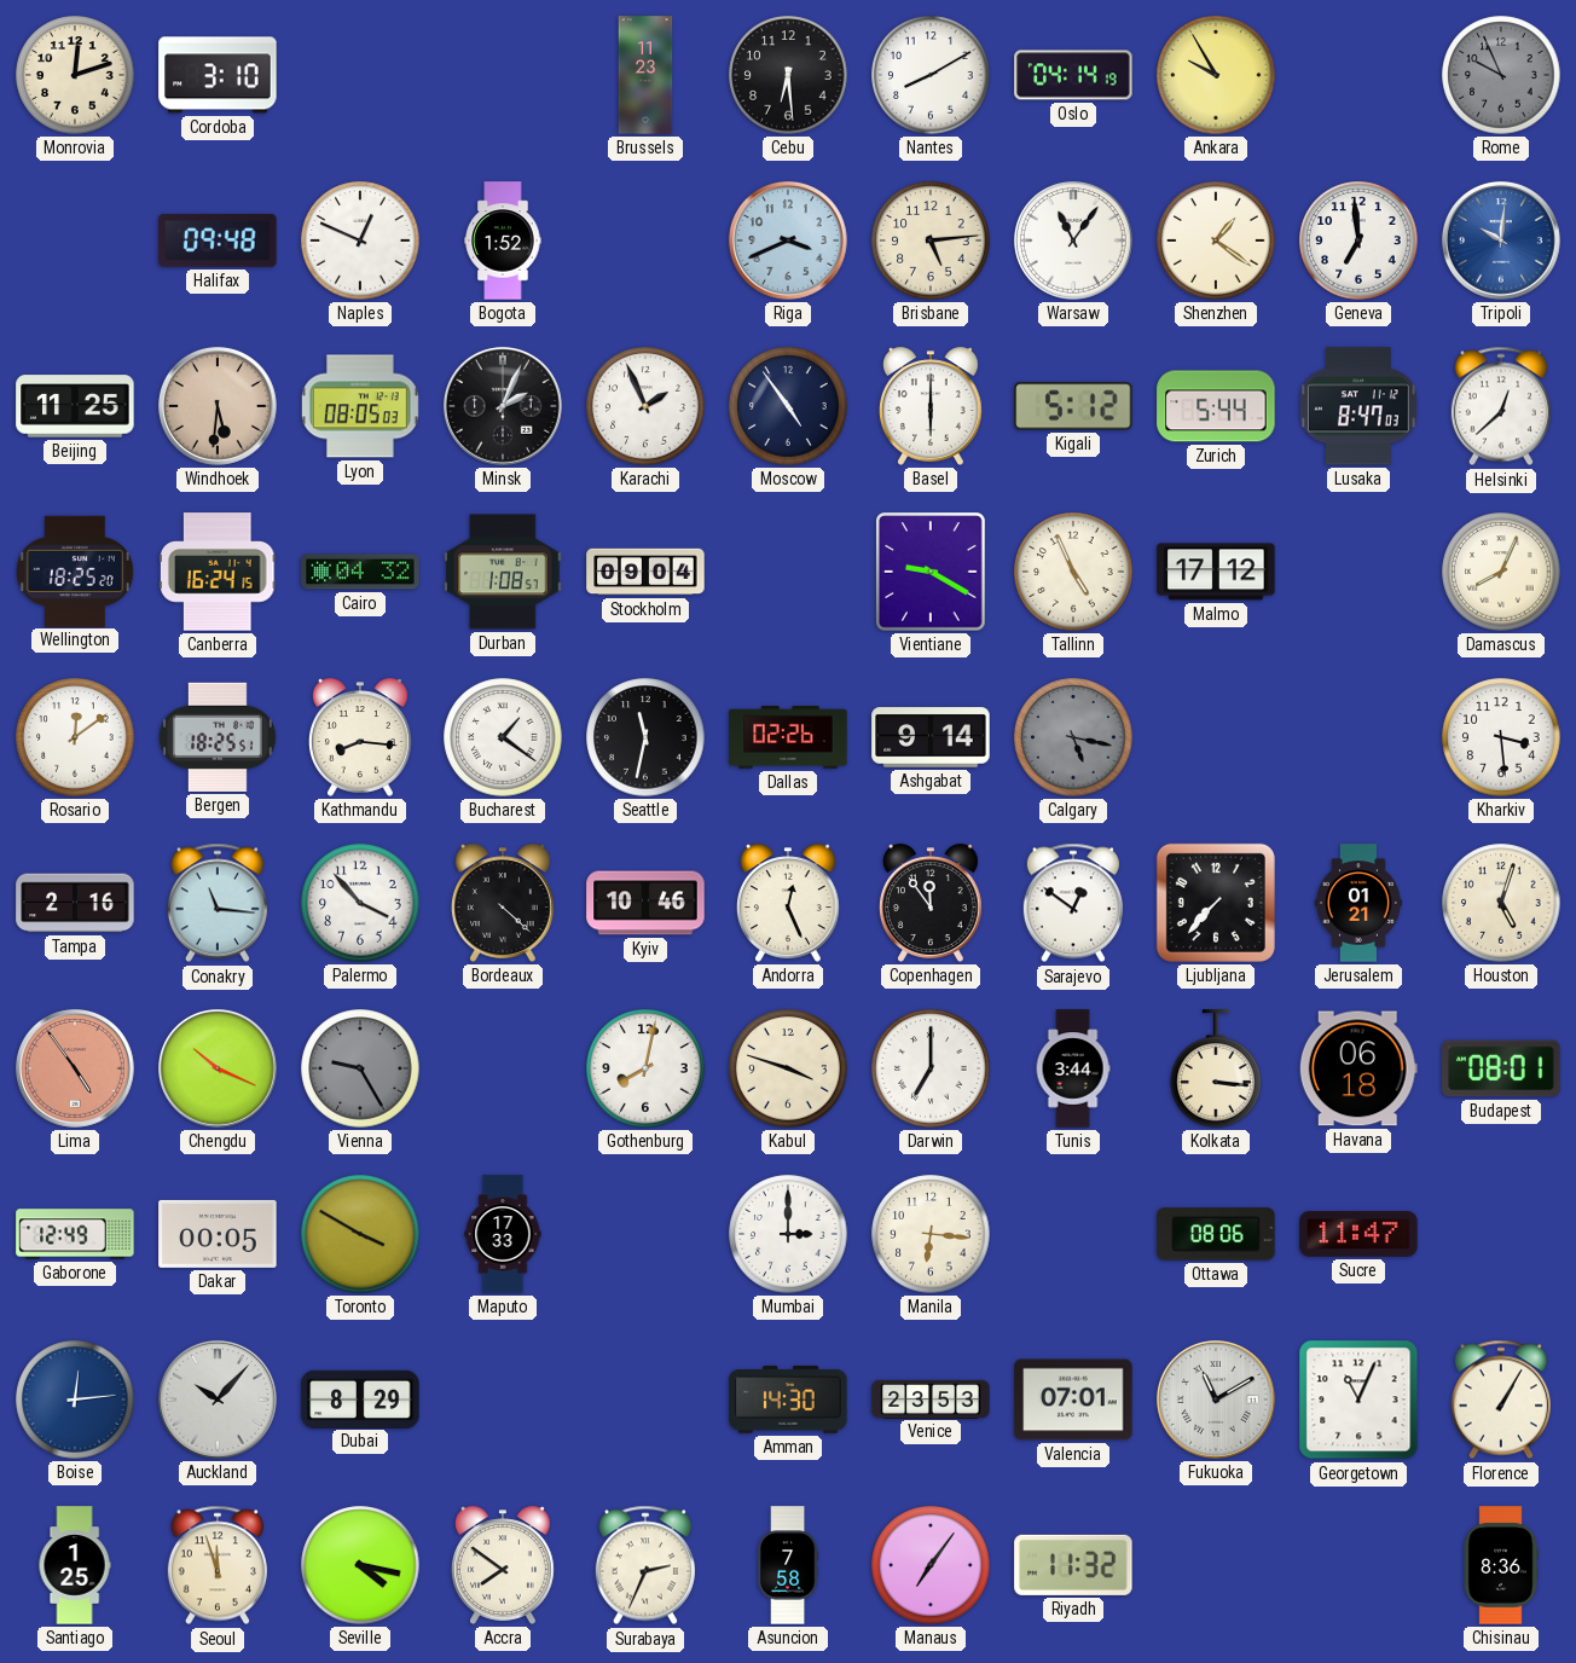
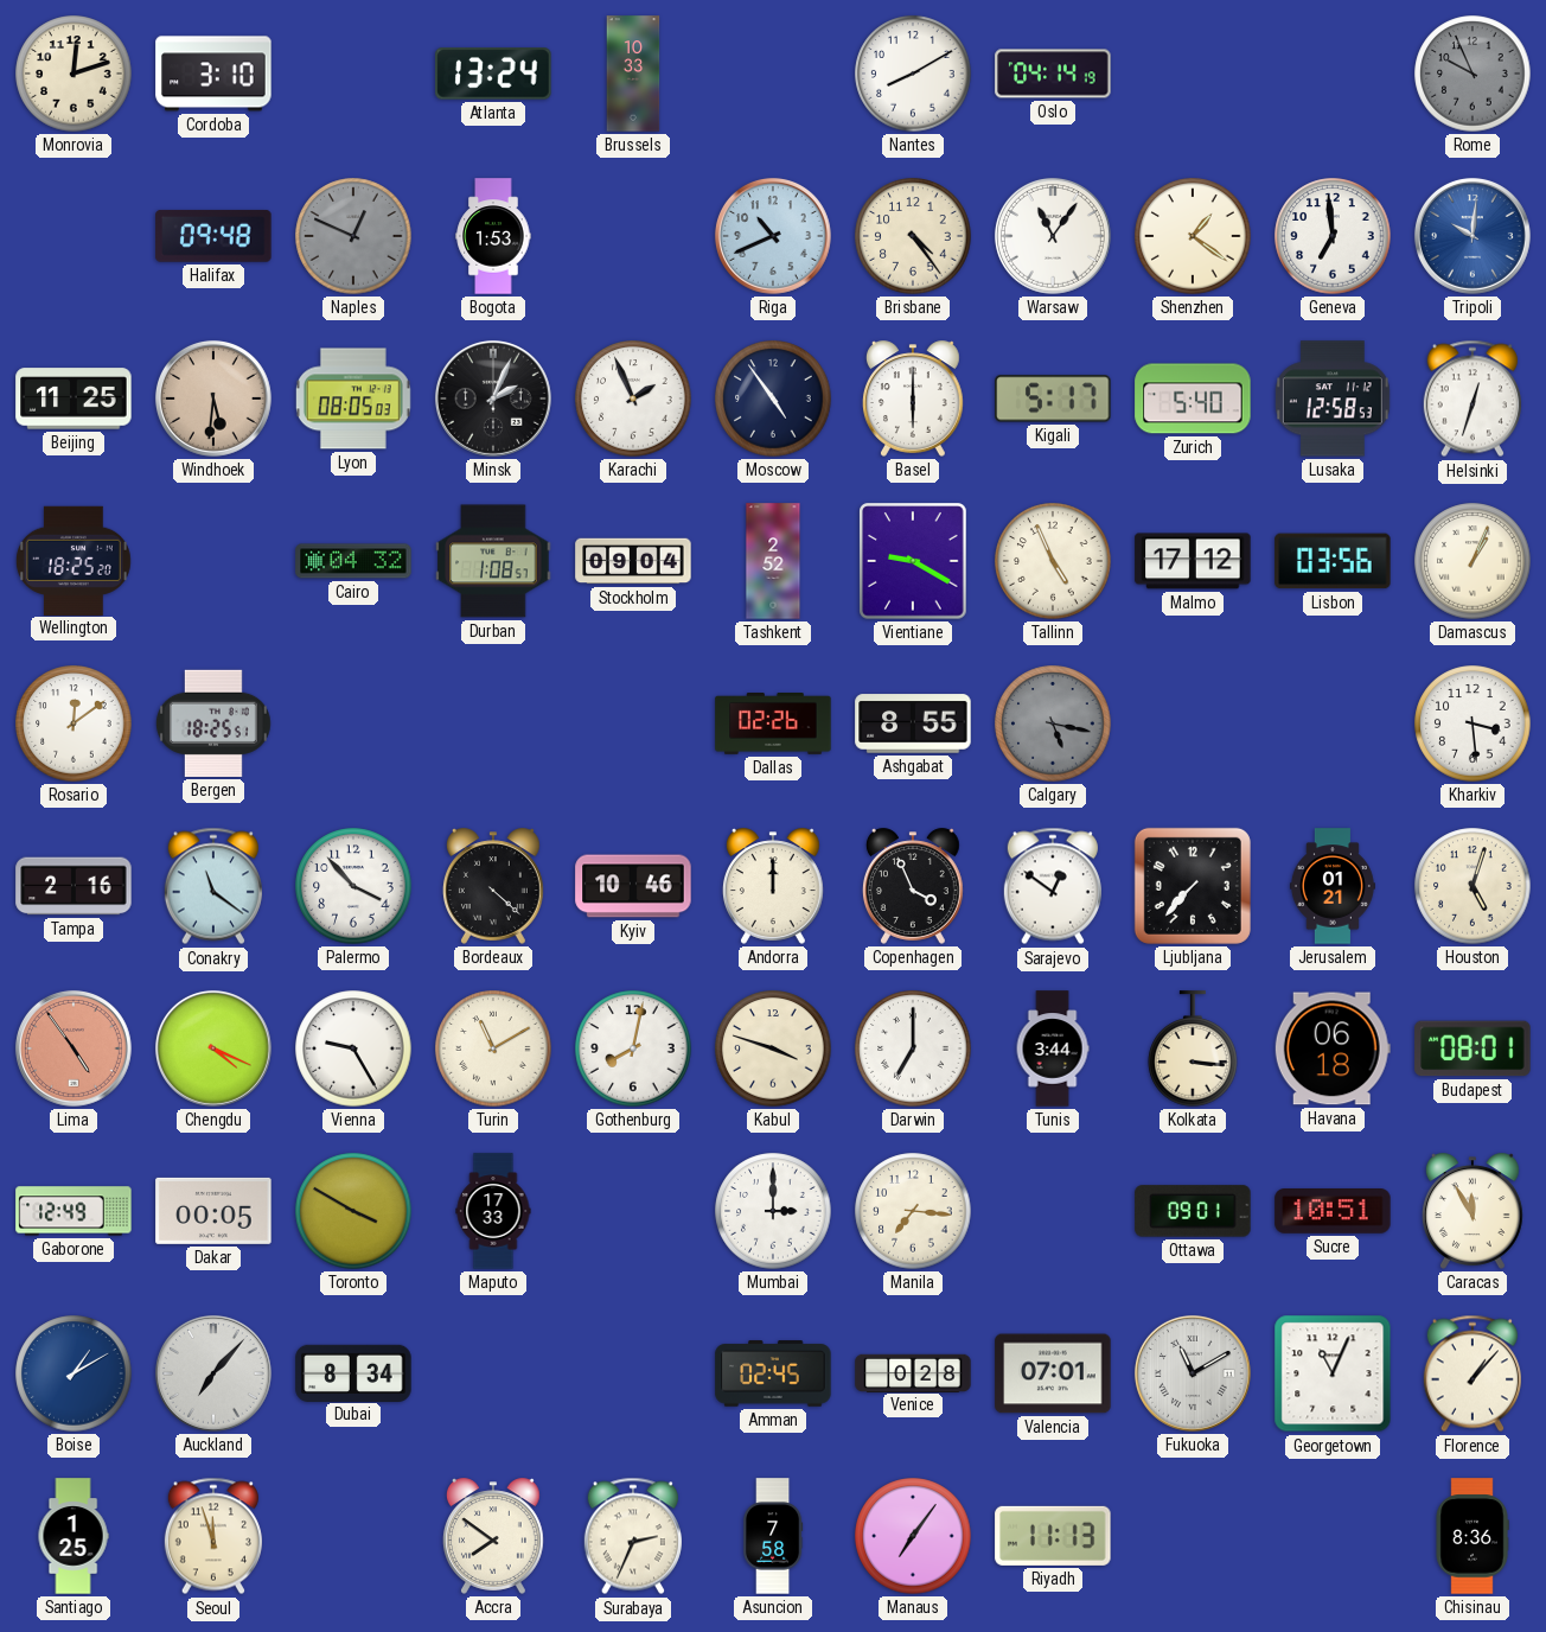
Atlanta: none -> 13:24
Brussels: 11:23 -> 10:33
Cebu: 6:29 -> none
Ankara: 9:55 -> none
Naples dial: white -> grey
Bogota: 1:52 -> 1:53
Riga: 3:41 -> 10:41
Brisbane: 5:14 -> 4:24
Kigali: 5:12 -> 5:17
Zurich: 5:44 -> 5:40
Lusaka: 8:47 -> 12:58
Helsinki: 12:38 -> 12:33
Canberra: 16:24 -> none
Tashkent: none -> 2:52
Lisbon: none -> 03:56
Damascus: 8:04 -> 1:04
Kathmandu: 8:16 -> none
Bucharest: 1:21 -> none
Seattle: 11:32 -> none
Ashgabat: 9:14 -> 8:55
Conakry: 11:16 -> 11:21
Andorra: 12:26 -> 12:00
Copenhagen: 11:54 -> 3:56
Chengdu: 10:19 -> 4:19
Vienna dial: grey -> white
Turin: none -> 11:10
Manila: 6:16 -> 7:16
Ottawa: 08:06 -> 09:01
Sucre: 11:47 -> 10:51
Caracas: none -> 11:55
Boise: 12:14 -> 1:10
Auckland: 10:07 -> 7:07
Dubai: 8:29 -> 8:34
Amman: 14:30 -> 02:45
Venice: 23:53 -> 0:28
Florence: 1:05 -> 1:07
Seville: 4:17 -> none
Riyadh: 11:32 -> 11:13
